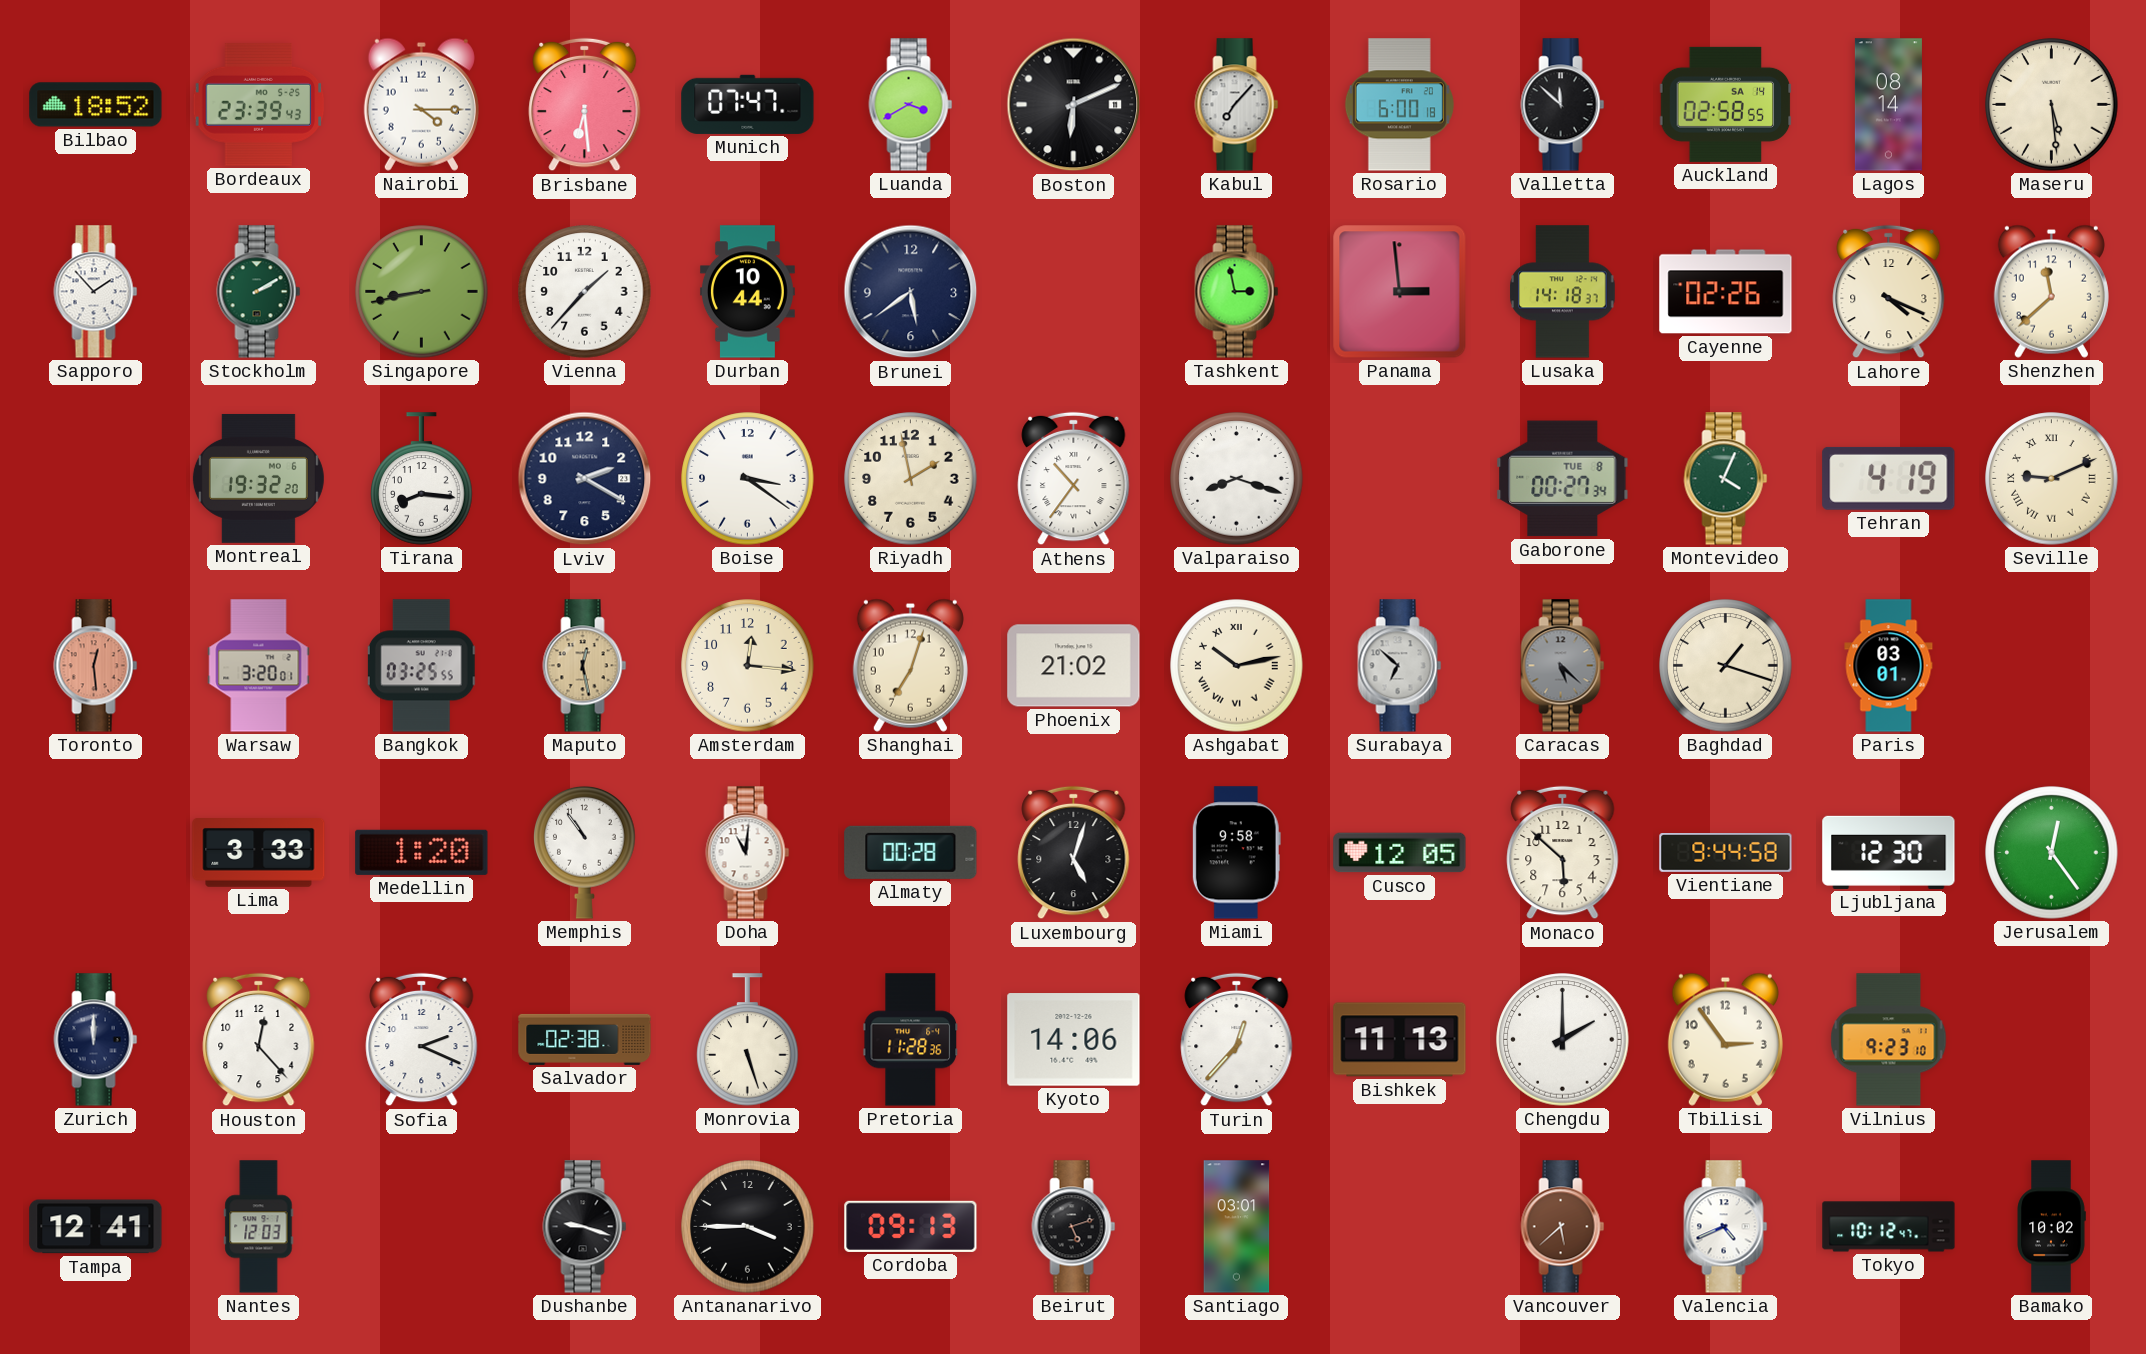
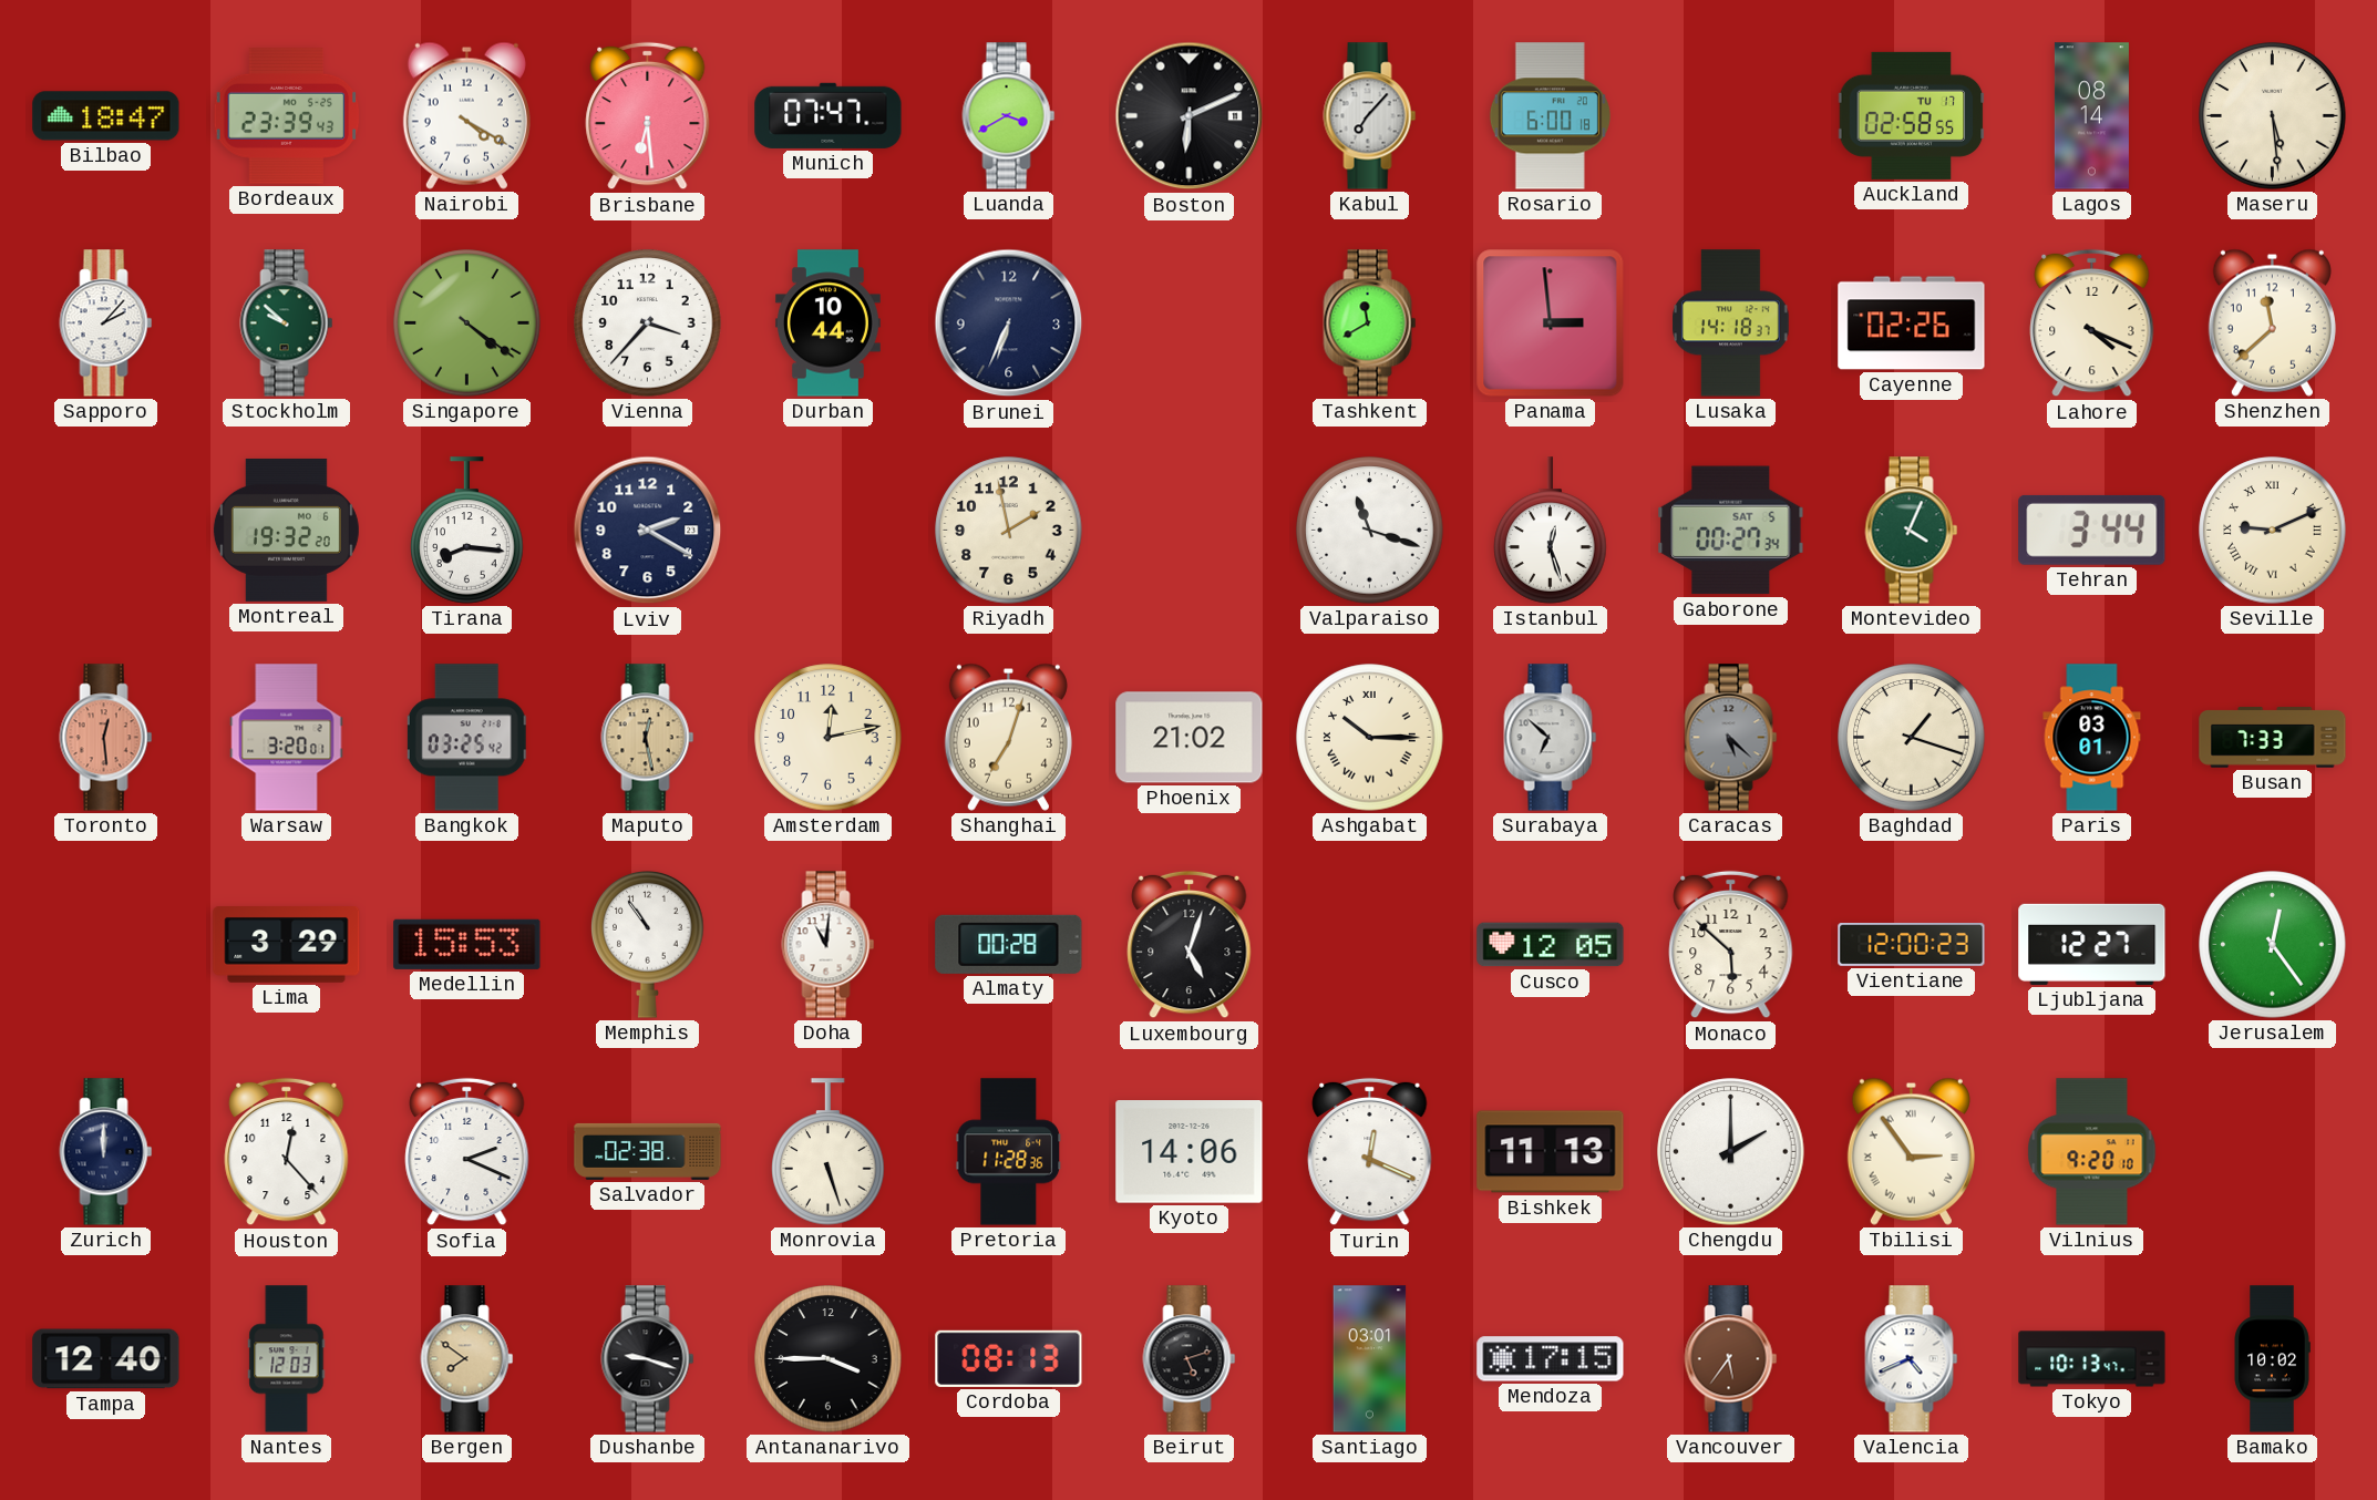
Bilbao: 18:52 -> 18:47
Nairobi: 4:15 -> 4:20
Valletta: 11:52 -> none
Auckland date: SA 14 -> TU 17
Sapporo: 1:53 -> 2:07
Stockholm: 2:10 -> 9:52
Singapore: 8:43 -> 4:21
Vienna: 1:37 -> 3:37
Brunei: 5:39 -> 6:34
Tashkent: 2:58 -> 11:40
Boise: 3:21 -> none
Athens: 10:36 -> none
Valparaiso: 8:18 -> 11:18
Istanbul: none -> 12:27
Gaborone date: TUE 8 -> SAT 5
Tehran: 4:19 -> 3:44
Bangkok: 03:25:55 -> 03:25:42
Amsterdam: 12:16 -> 12:13
Ashgabat: 10:13 -> 10:15
Busan: none -> 7:33
Lima: 3:33 -> 3:29
Medellin: 1:20 -> 15:53
Miami: 9:58 -> none
Vientiane: 9:44 -> 12:00
Ljubljana: 12:30 -> 12:27
Turin: 12:37 -> 12:19
Tbilisi numerals: Arabic -> Roman
Vilnius: 9:23 -> 9:20
Tampa: 12:41 -> 12:40
Bergen: none -> 7:51
Cordoba: 09:13 -> 08:13
Mendoza: none -> 17:15
Vancouver: 5:38 -> 5:36
Tokyo: 10:12 -> 10:13
